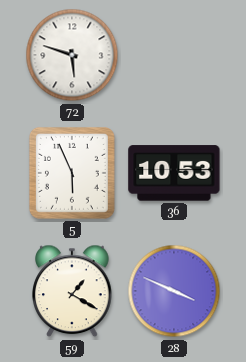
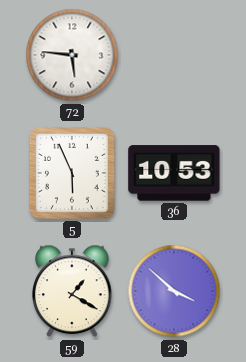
72: 5:48 -> 5:46
28: 3:49 -> 3:52
